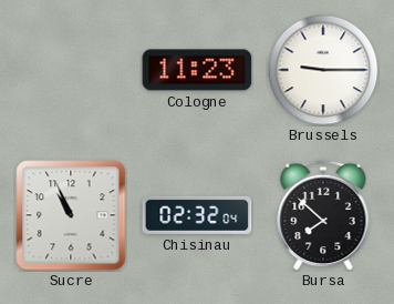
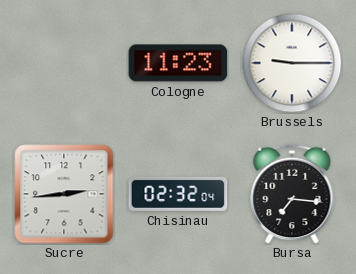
Sucre: 10:56 -> 2:44
Bursa: 7:52 -> 7:16
